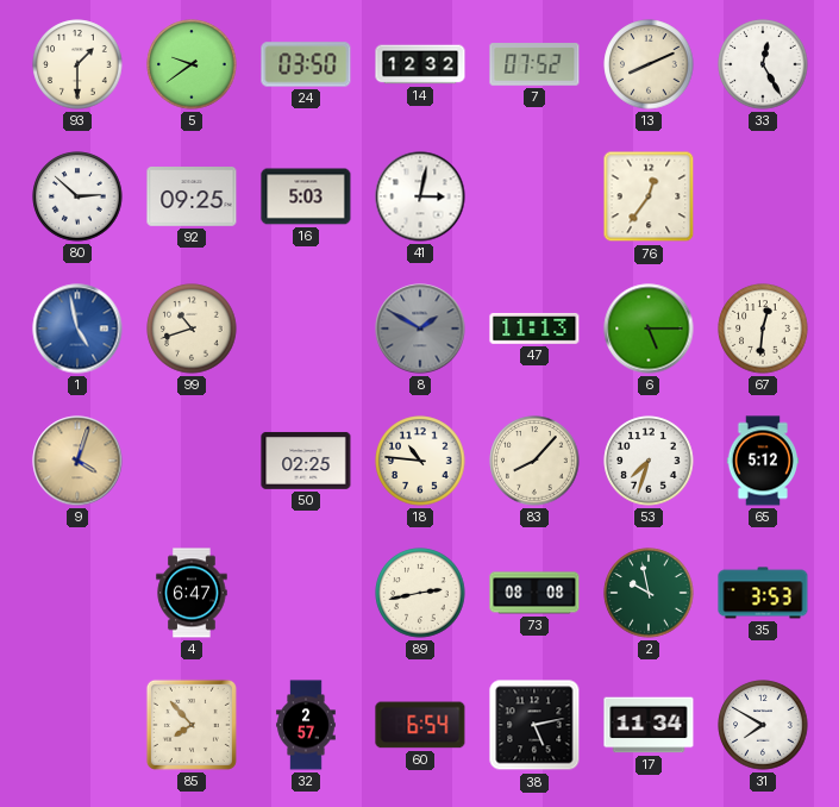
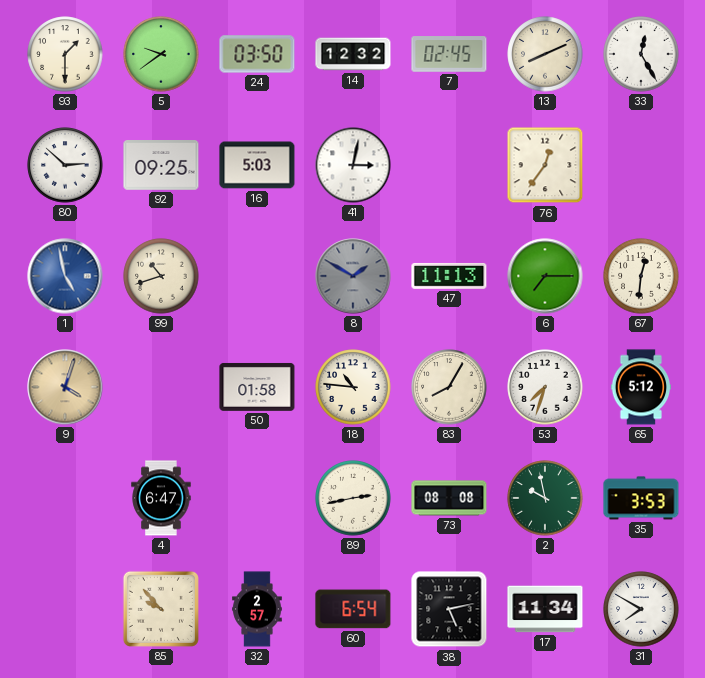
7: 07:52 -> 02:45
6: 5:15 -> 7:15
50: 02:25 -> 01:58
83: 8:07 -> 8:05
85: 7:53 -> 9:53
